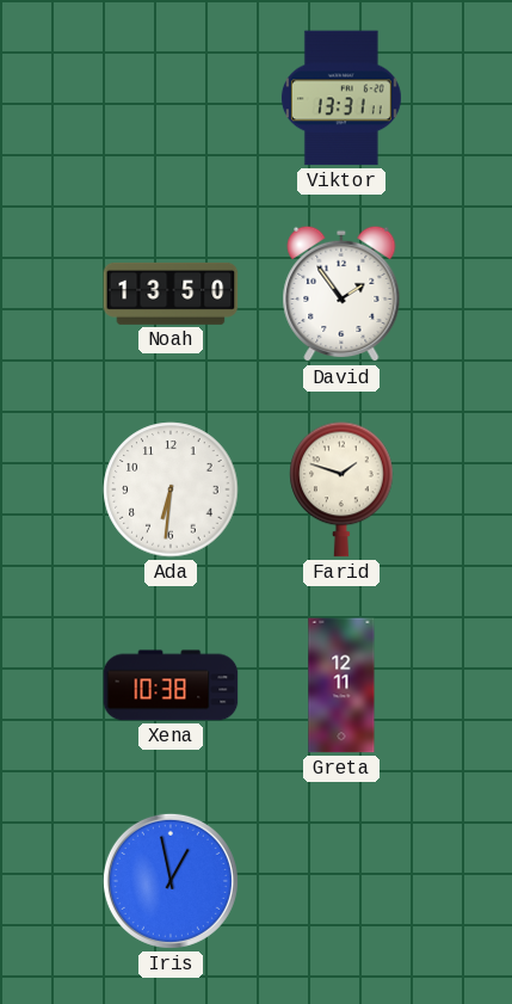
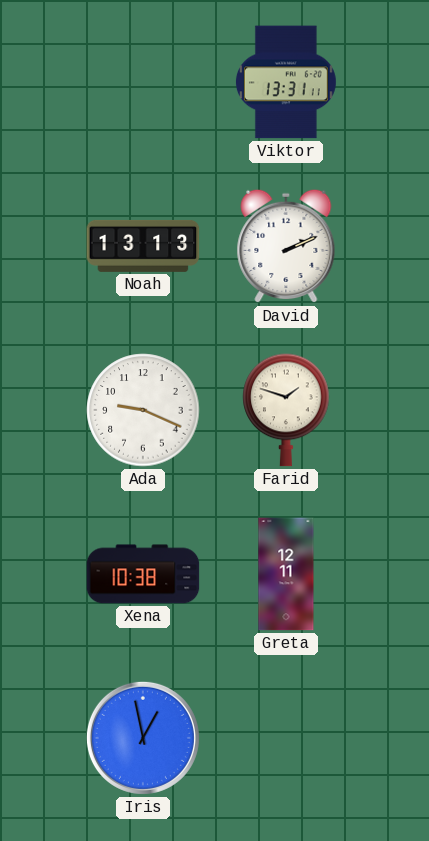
Noah: 13:50 -> 13:13
David: 1:54 -> 2:11
Ada: 6:31 -> 9:19
